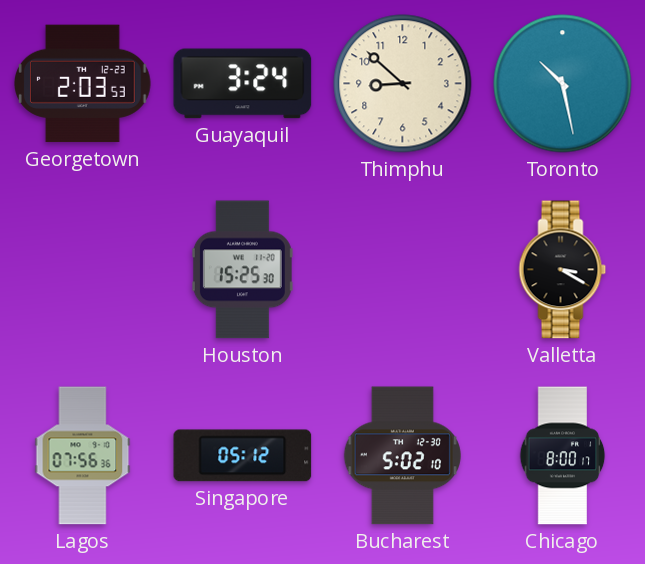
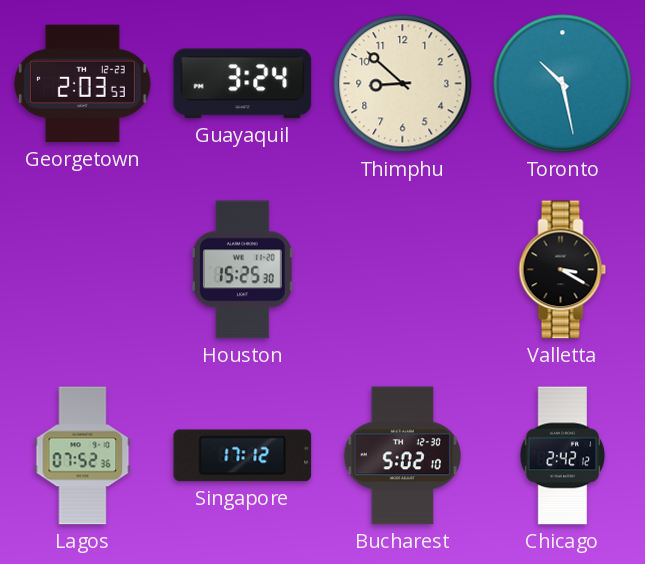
Lagos: 07:56 -> 07:52
Singapore: 05:12 -> 17:12
Chicago: 8:00 -> 2:42
